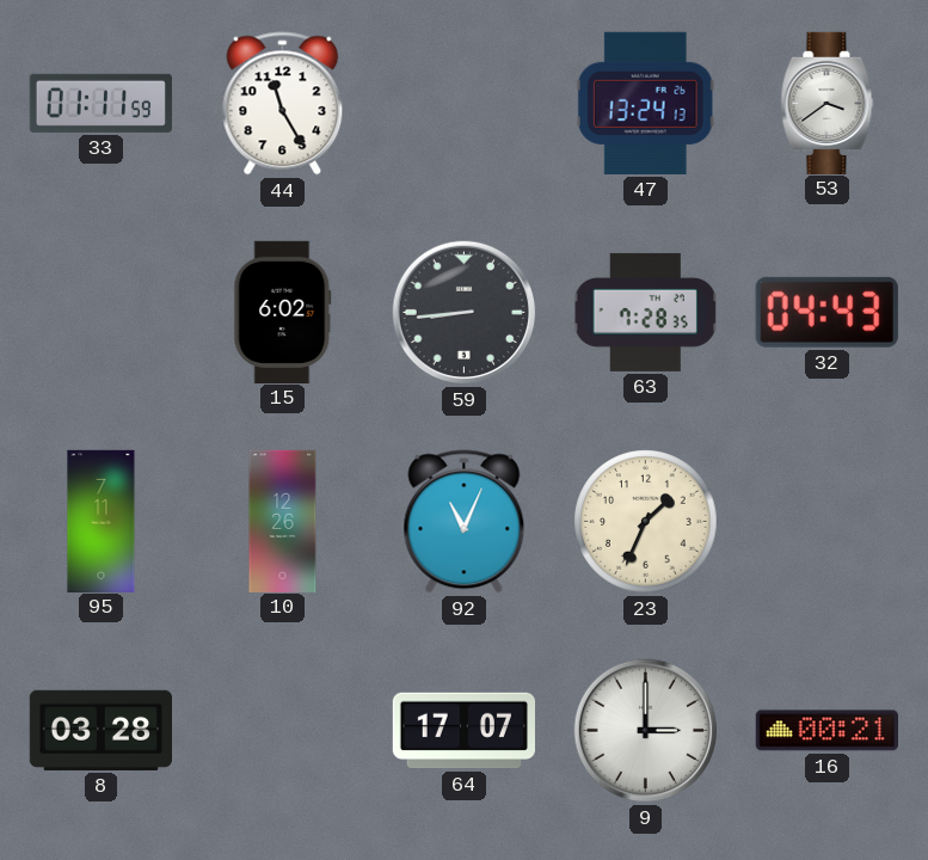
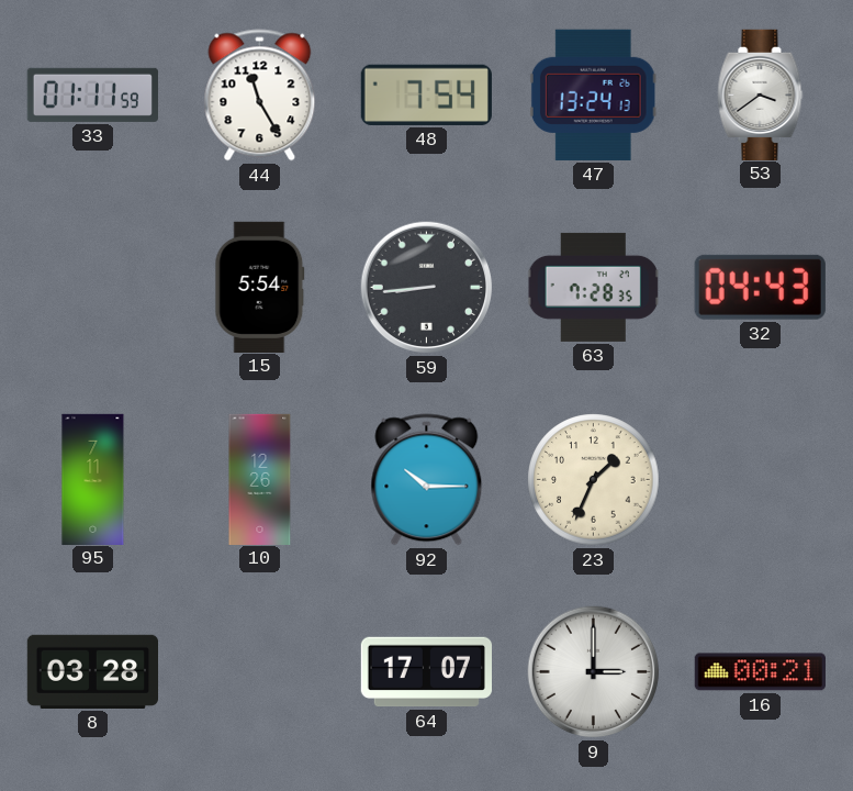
48: none -> 7:54
15: 6:02 -> 5:54
92: 11:04 -> 10:15
